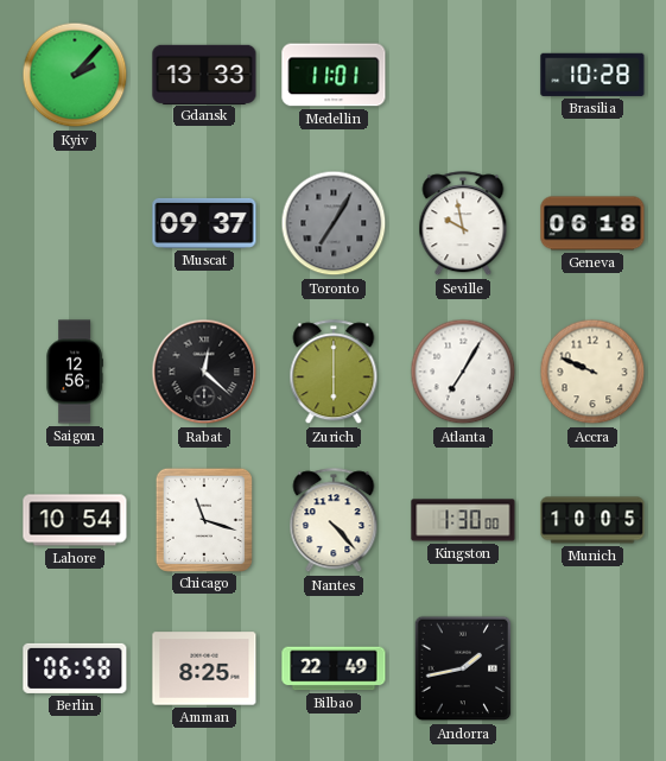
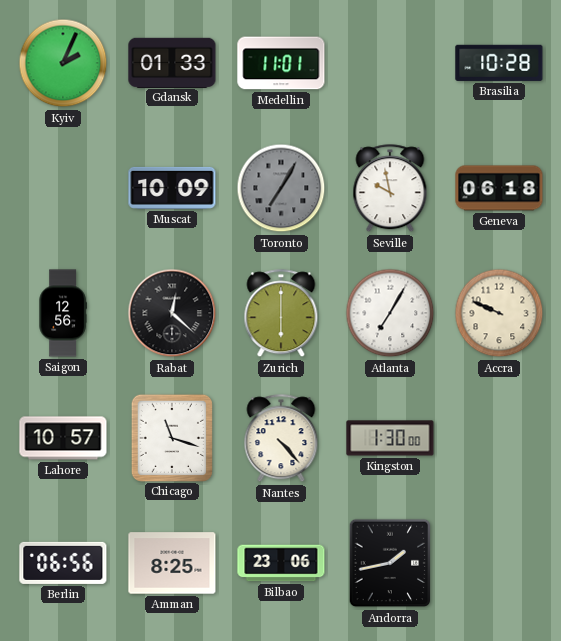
Kyiv: 2:07 -> 2:04
Gdansk: 13:33 -> 01:33
Muscat: 09:37 -> 10:09
Lahore: 10:54 -> 10:57
Munich: 10:05 -> none
Berlin: 06:58 -> 06:56
Bilbao: 22:49 -> 23:06
